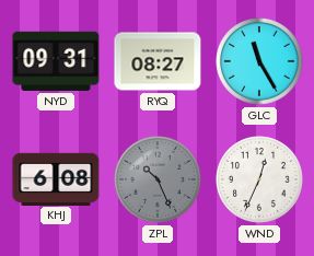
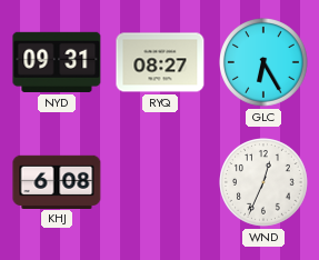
GLC: 11:25 -> 6:25
ZPL: 10:26 -> none
